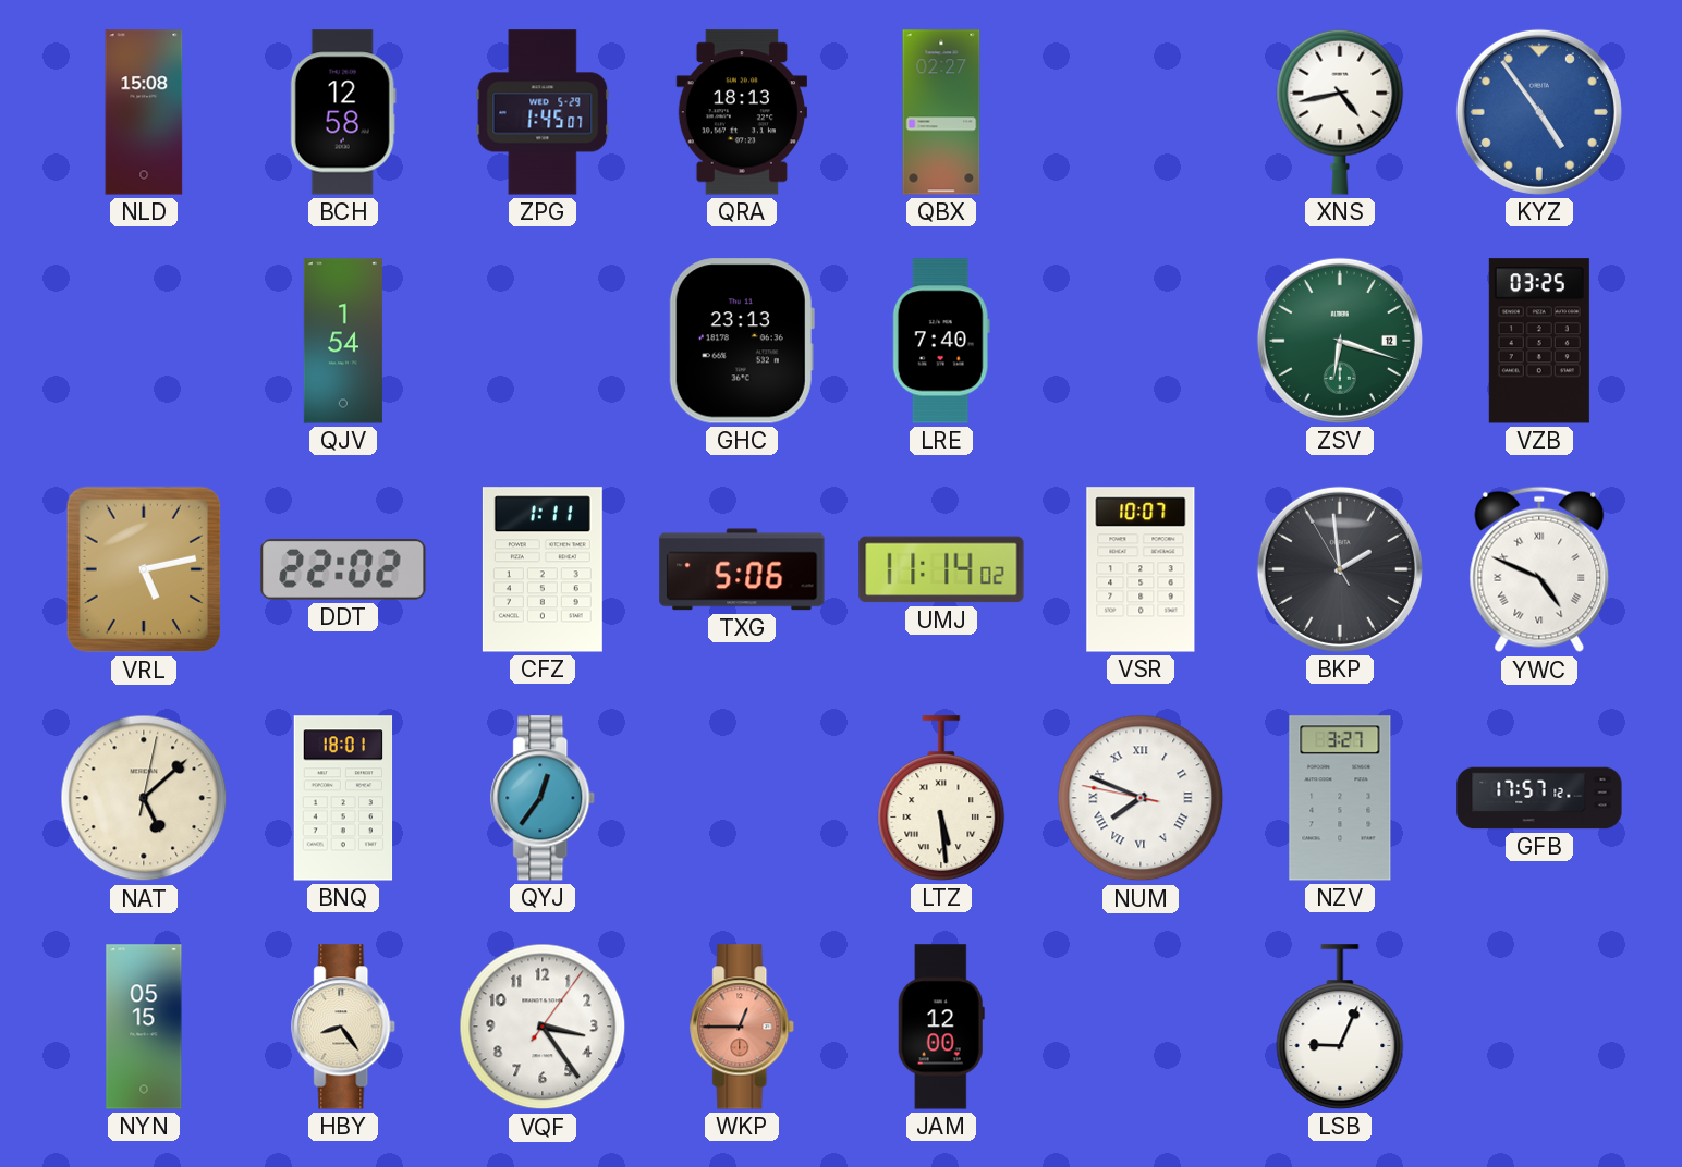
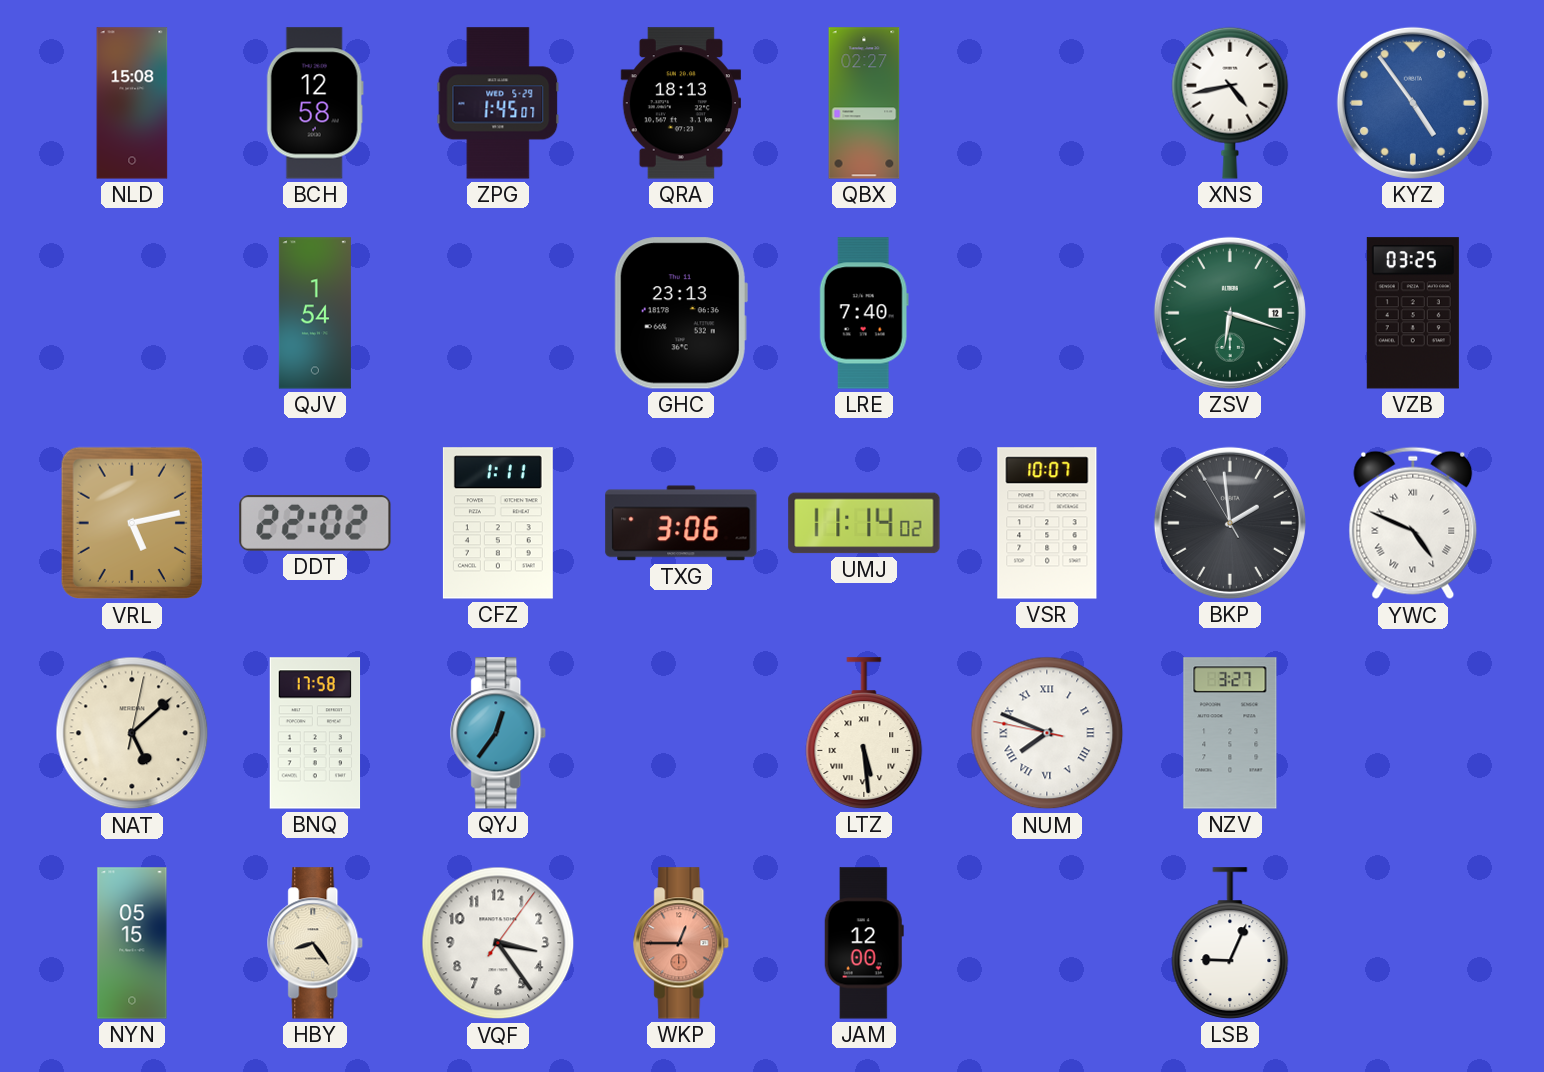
TXG: 5:06 -> 3:06
BNQ: 18:01 -> 17:58
GFB: 17:57 -> none
